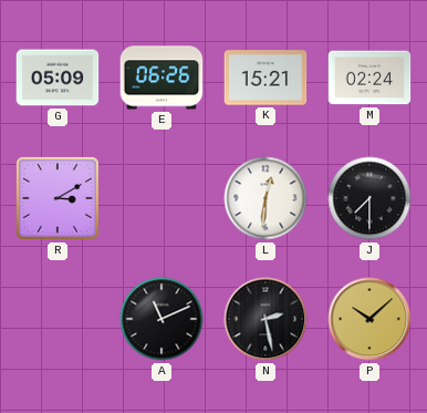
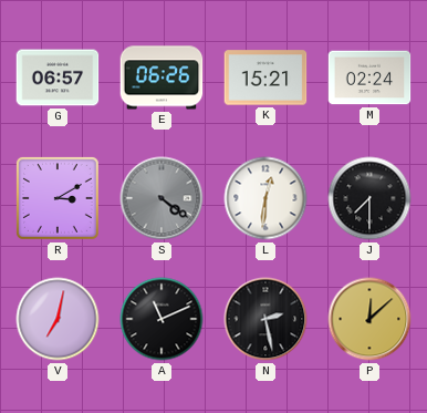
G: 05:09 -> 06:57
S: none -> 4:21
V: none -> 7:02
P: 10:08 -> 12:08
